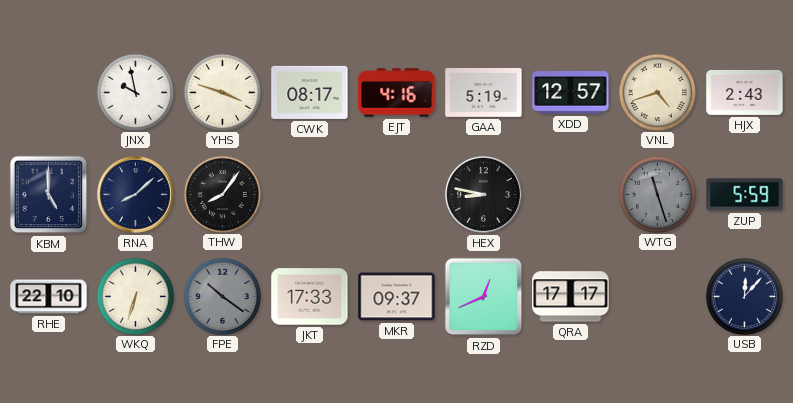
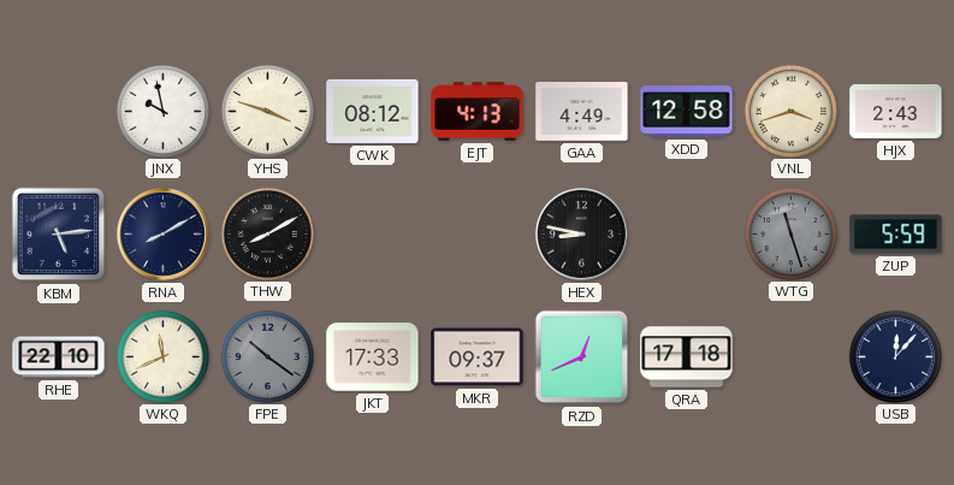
CWK: 08:17 -> 08:12
EJT: 4:16 -> 4:13
GAA: 5:19 -> 4:49
XDD: 12:57 -> 12:58
VNL: 4:42 -> 3:42
KBM: 5:00 -> 5:14
RNA: 8:08 -> 8:10
THW: 8:06 -> 8:10
WKQ: 6:33 -> 11:41
QRA: 17:17 -> 17:18
